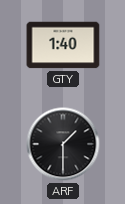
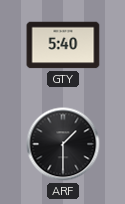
GTY: 1:40 -> 5:40
